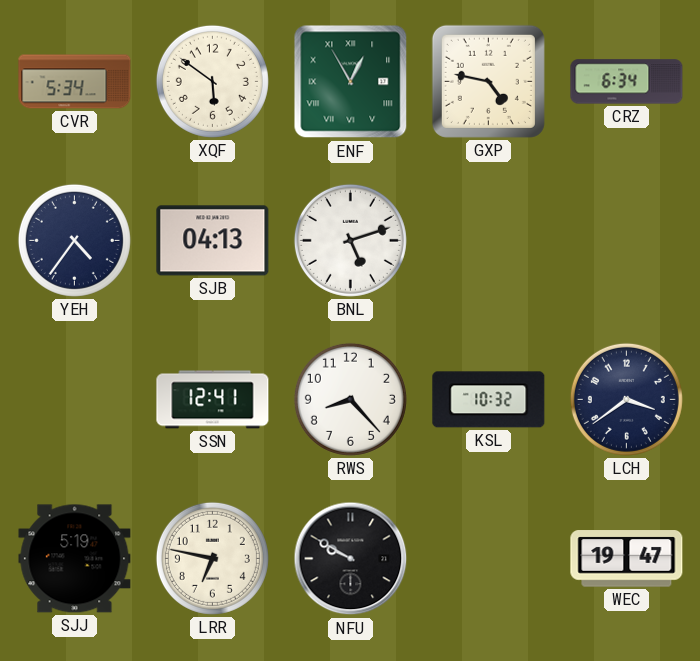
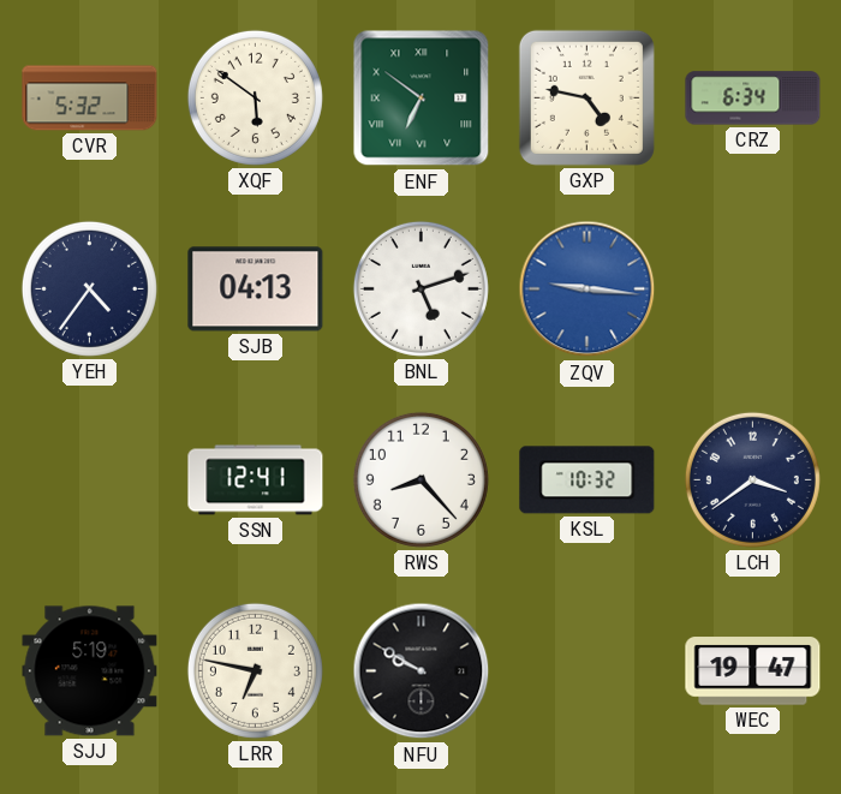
CVR: 5:34 -> 5:32
ENF: 12:55 -> 6:51
ZQV: none -> 9:16
